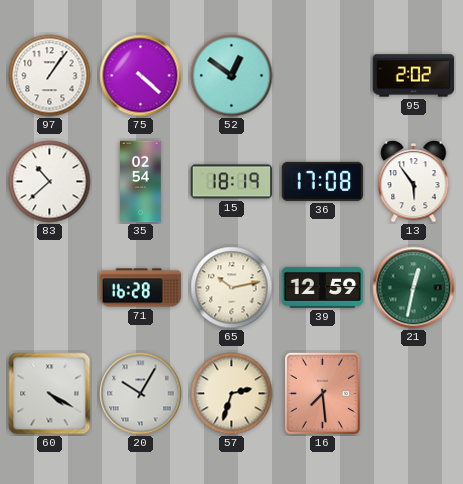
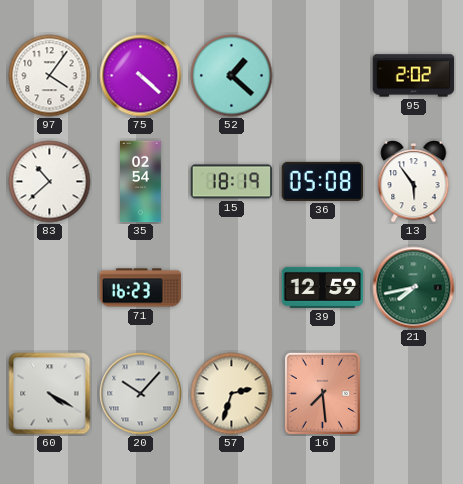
97: 1:06 -> 4:06
52: 12:51 -> 1:22
36: 17:08 -> 05:08
71: 16:28 -> 16:23
65: 10:13 -> none
21: 12:32 -> 7:43
20: 10:05 -> 10:07
